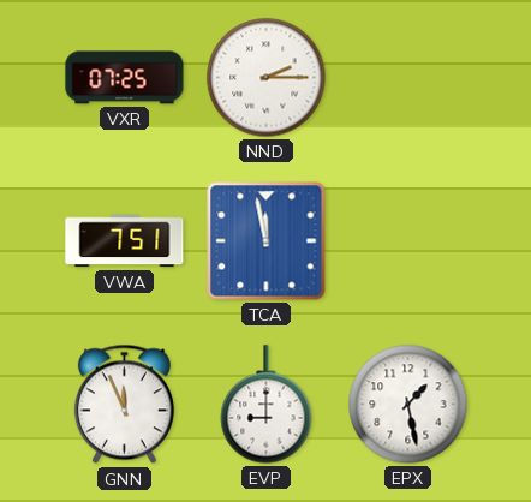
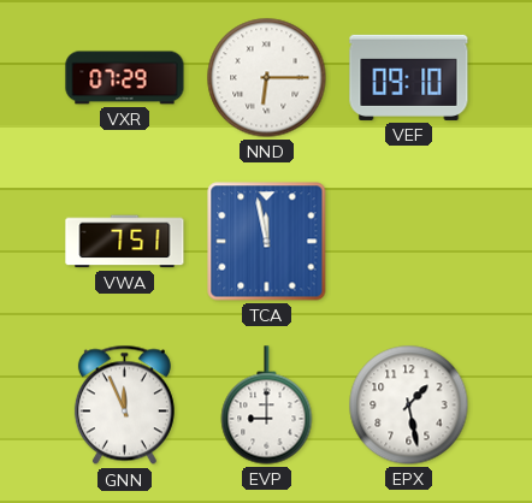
VXR: 07:25 -> 07:29
NND: 2:15 -> 6:15
VEF: none -> 09:10
